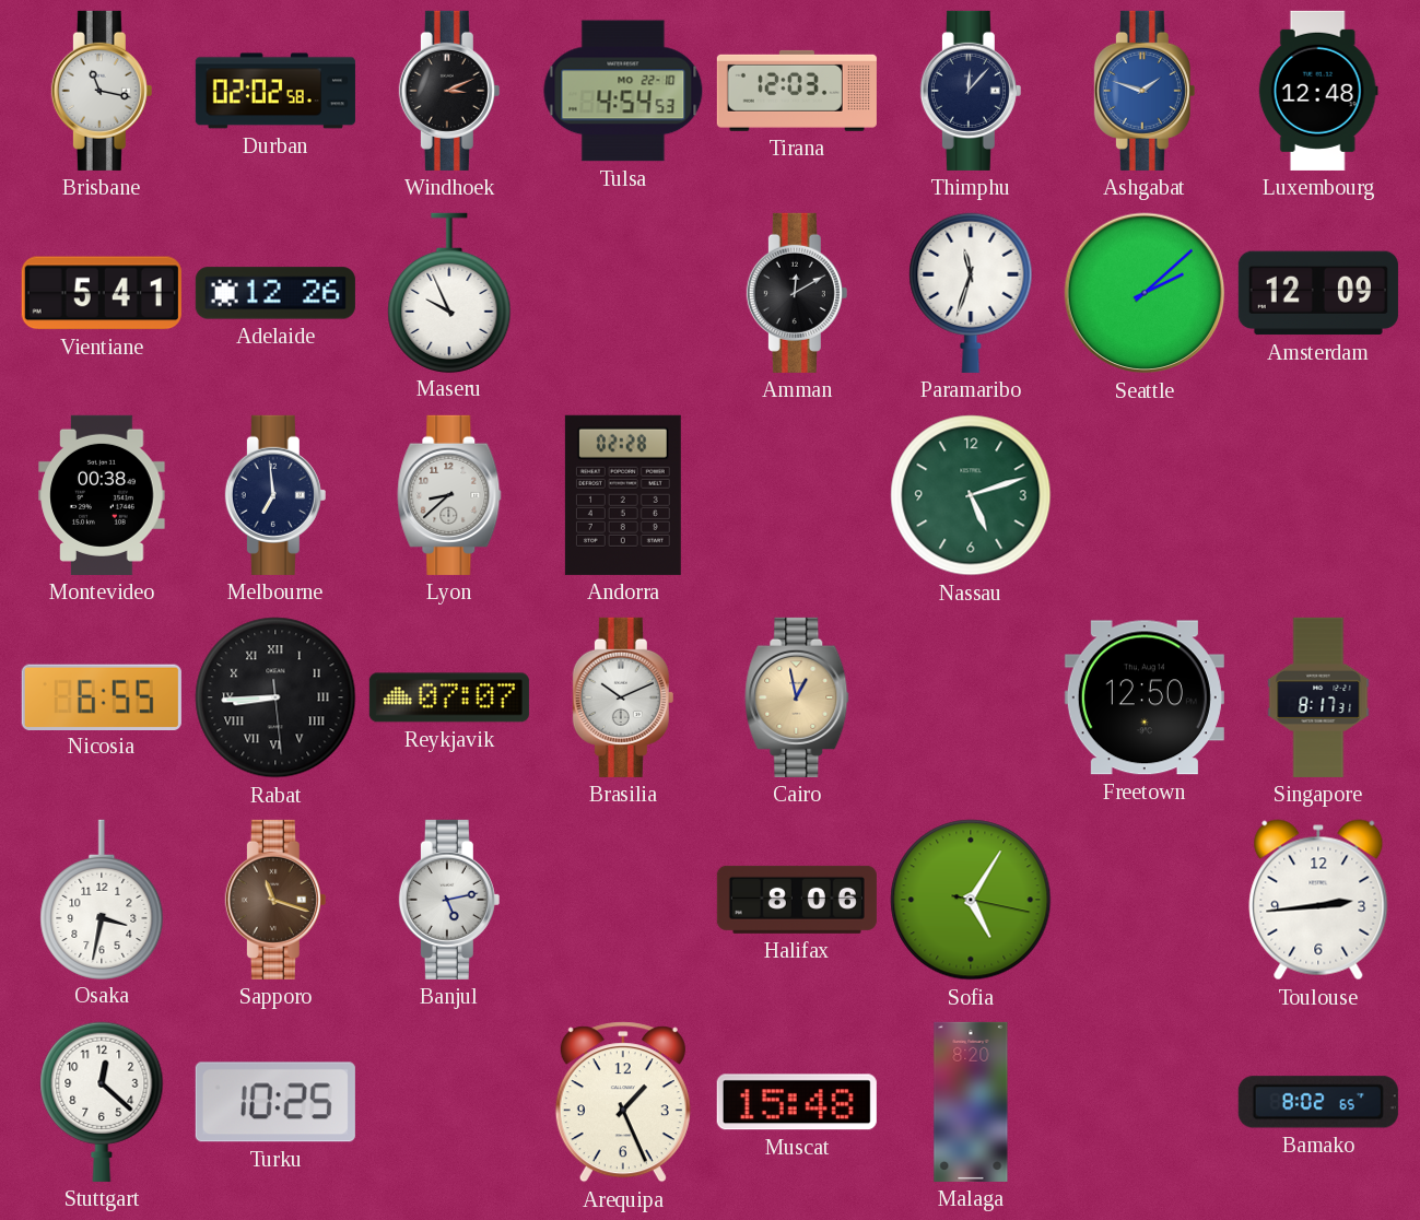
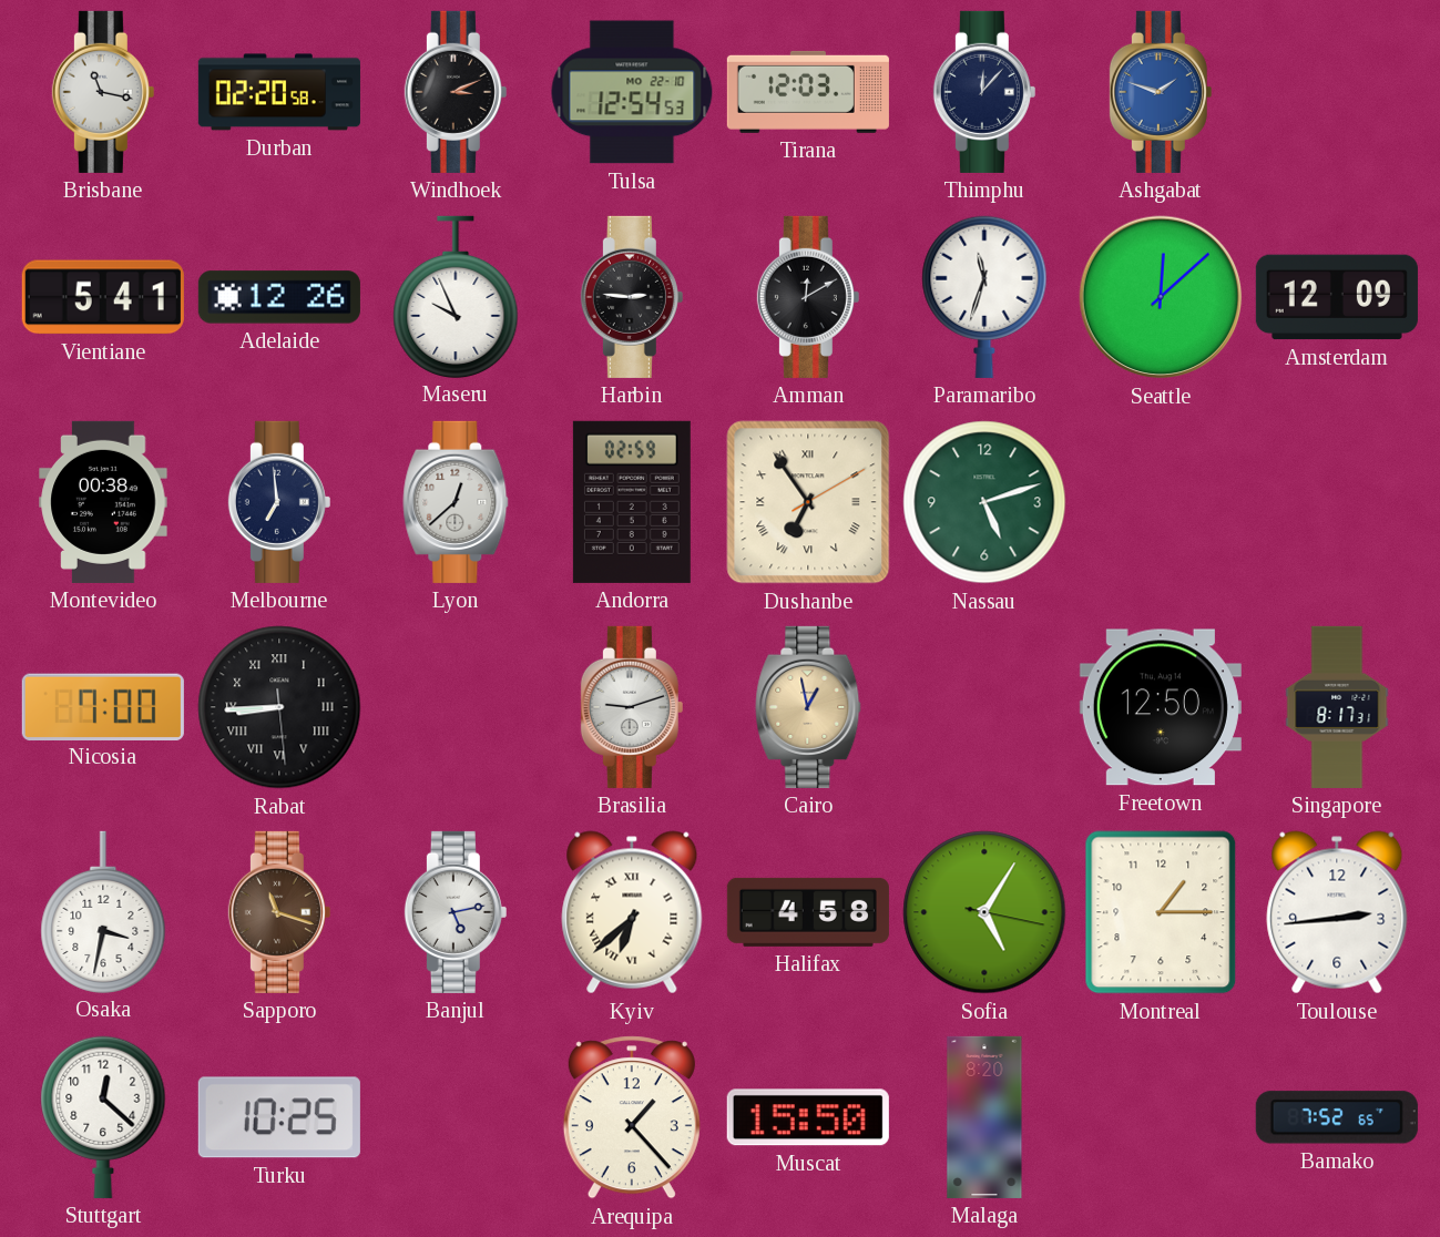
Durban: 02:02 -> 02:20
Tulsa: 4:54 -> 12:54
Luxembourg: 12:48 -> none
Harbin: none -> 2:46
Seattle: 2:08 -> 12:08
Lyon: 8:38 -> 12:38
Andorra: 02:28 -> 02:59
Dushanbe: none -> 6:54
Nicosia: 6:55 -> 7:00
Reykjavik: 07:07 -> none
Brasilia: 10:11 -> 9:12
Kyiv: none -> 6:38
Halifax: 8:06 -> 4:58
Montreal: none -> 1:15
Arequipa: 1:26 -> 1:23
Muscat: 15:48 -> 15:50
Bamako: 8:02 -> 7:52
